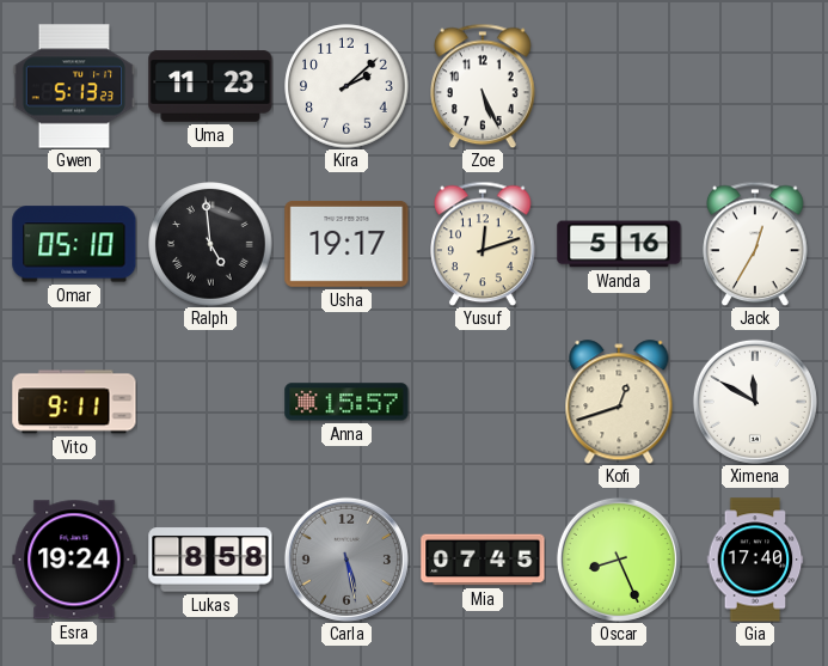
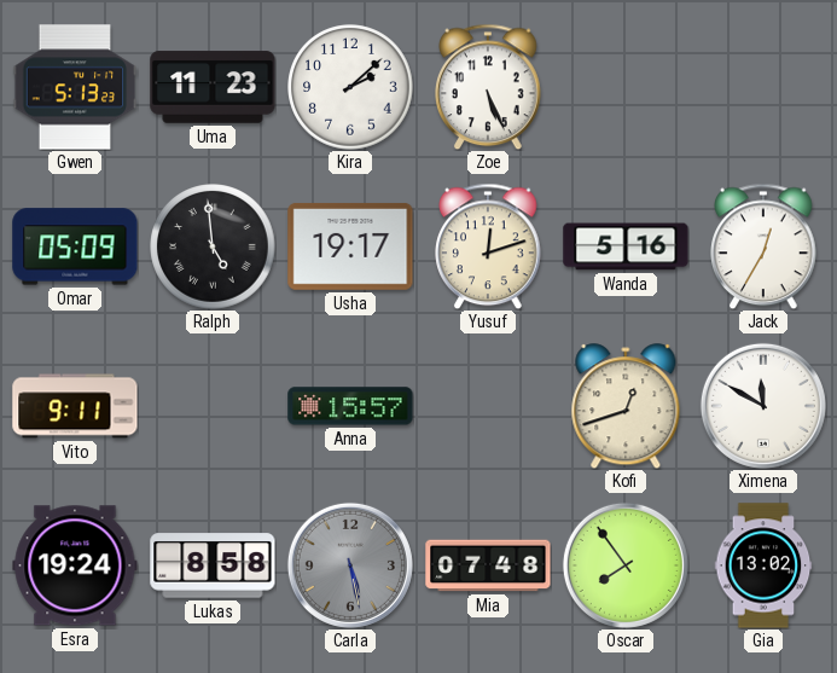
Omar: 05:10 -> 05:09
Mia: 07:45 -> 07:48
Oscar: 8:26 -> 7:54
Gia: 17:40 -> 13:02
